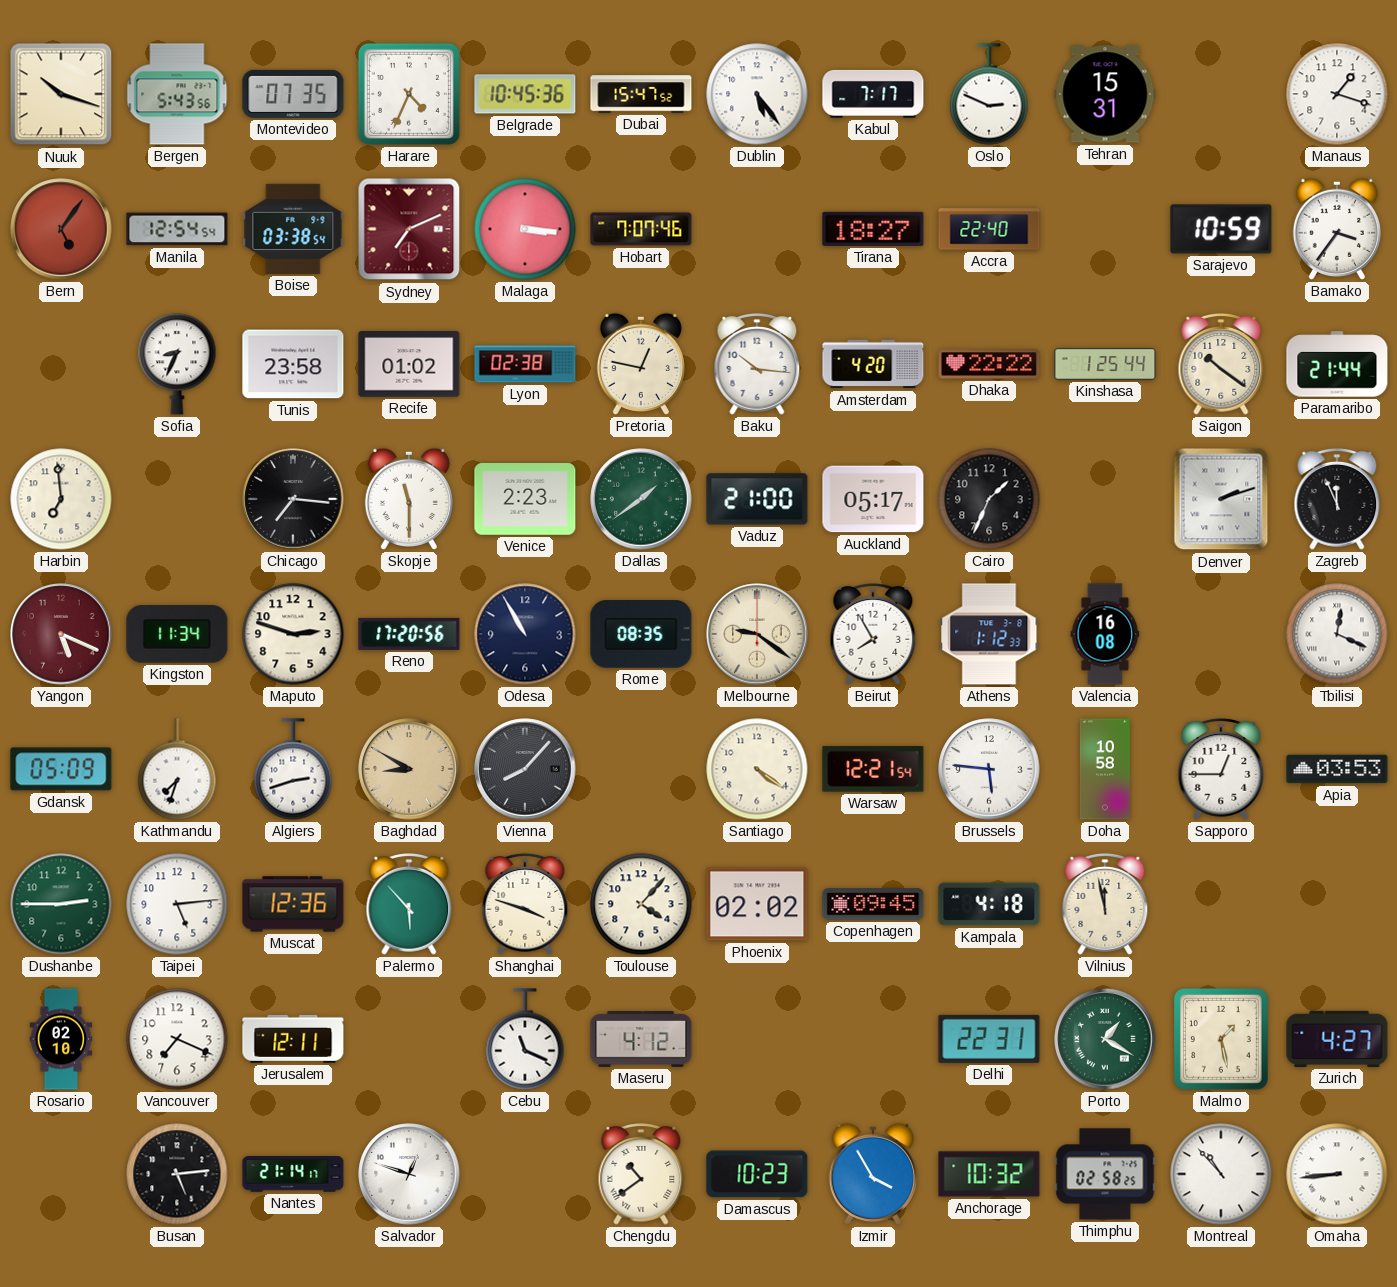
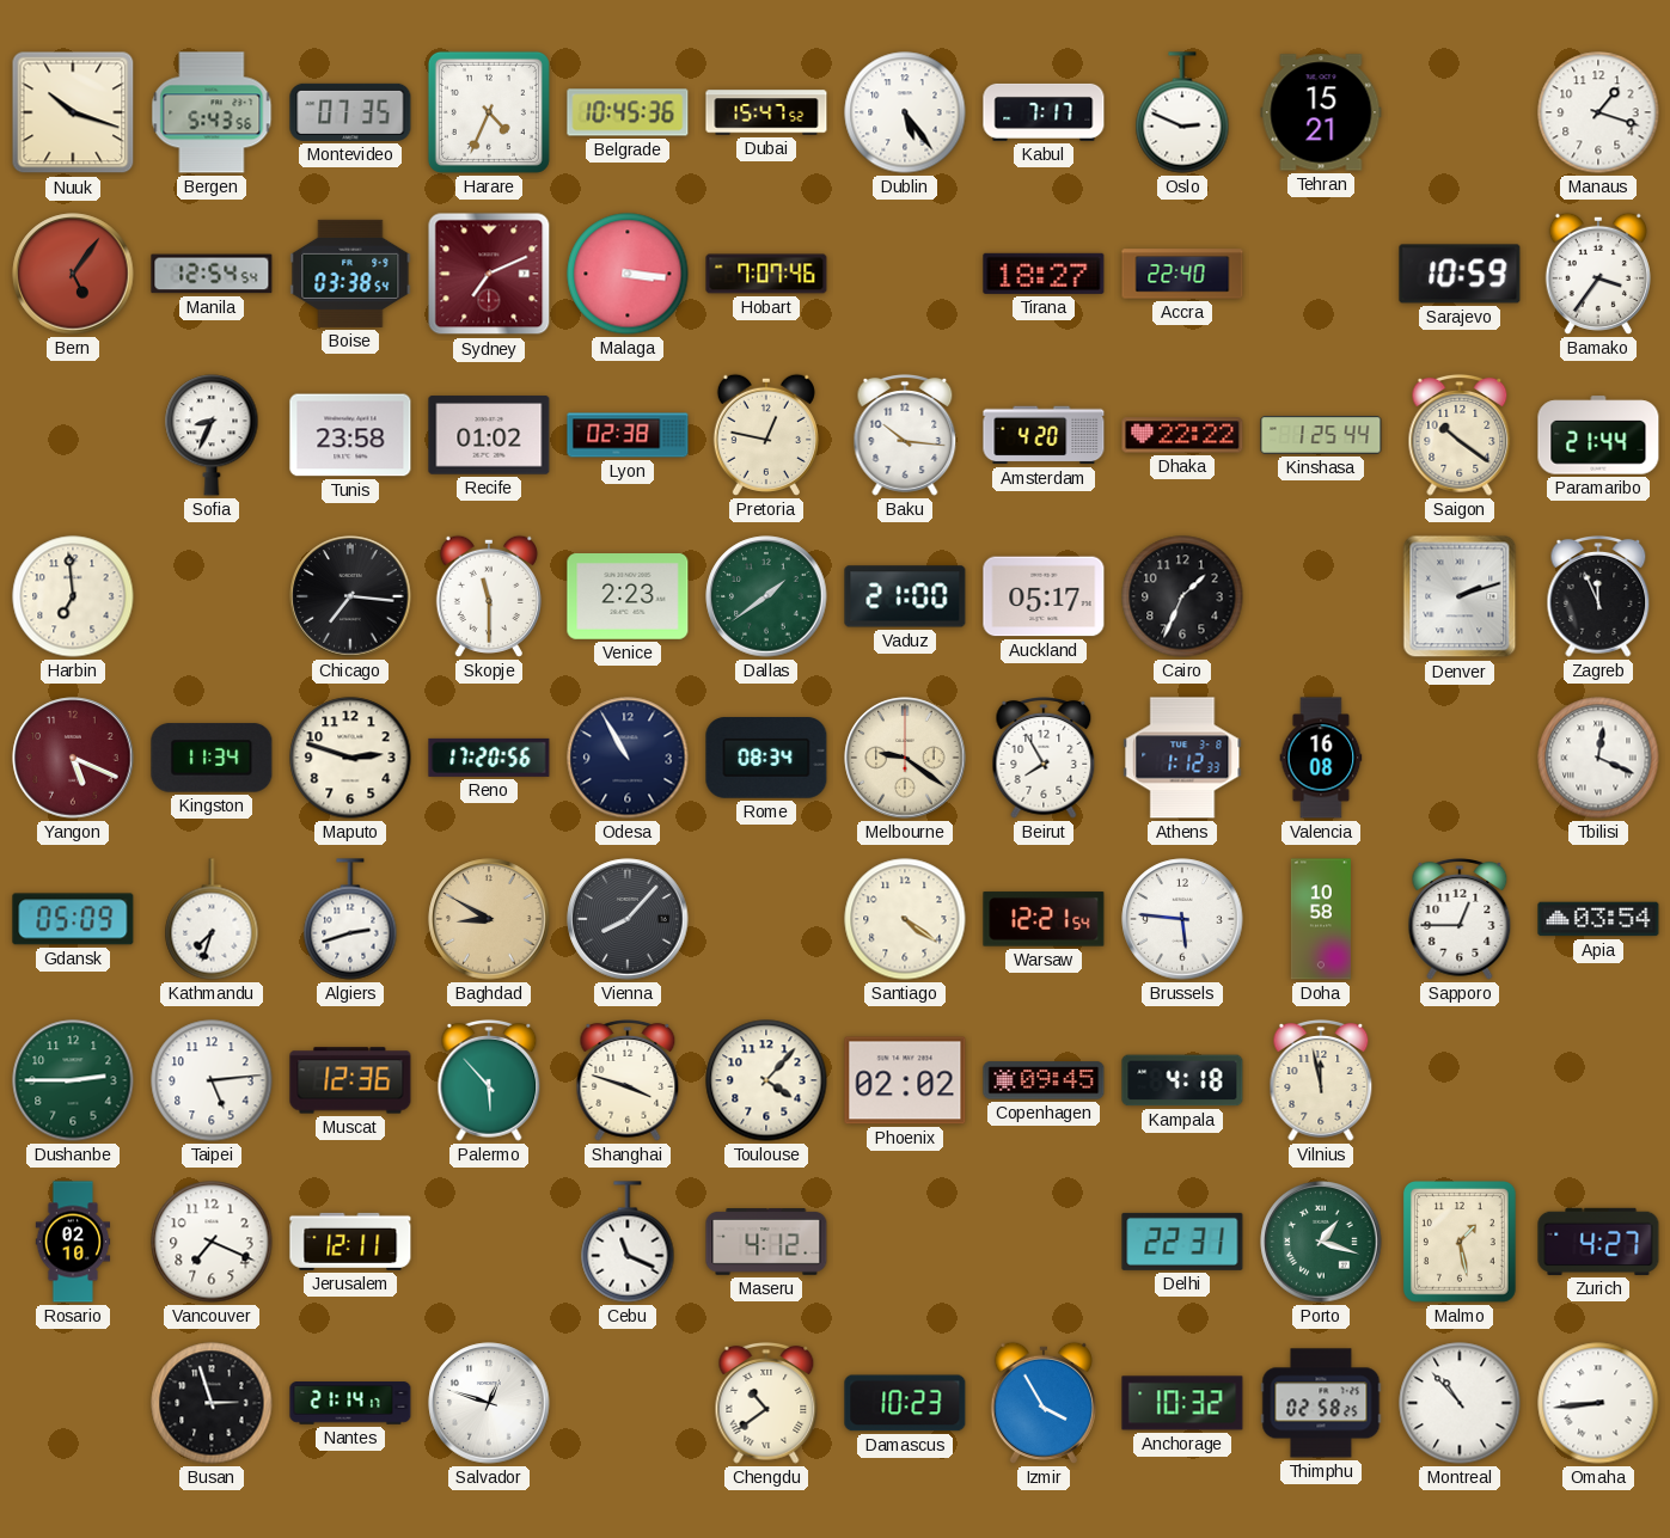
Tehran: 15:31 -> 15:21
Rome: 08:35 -> 08:34
Apia: 03:53 -> 03:54
Porto: 1:20 -> 1:18
Busan: 5:14 -> 2:57
